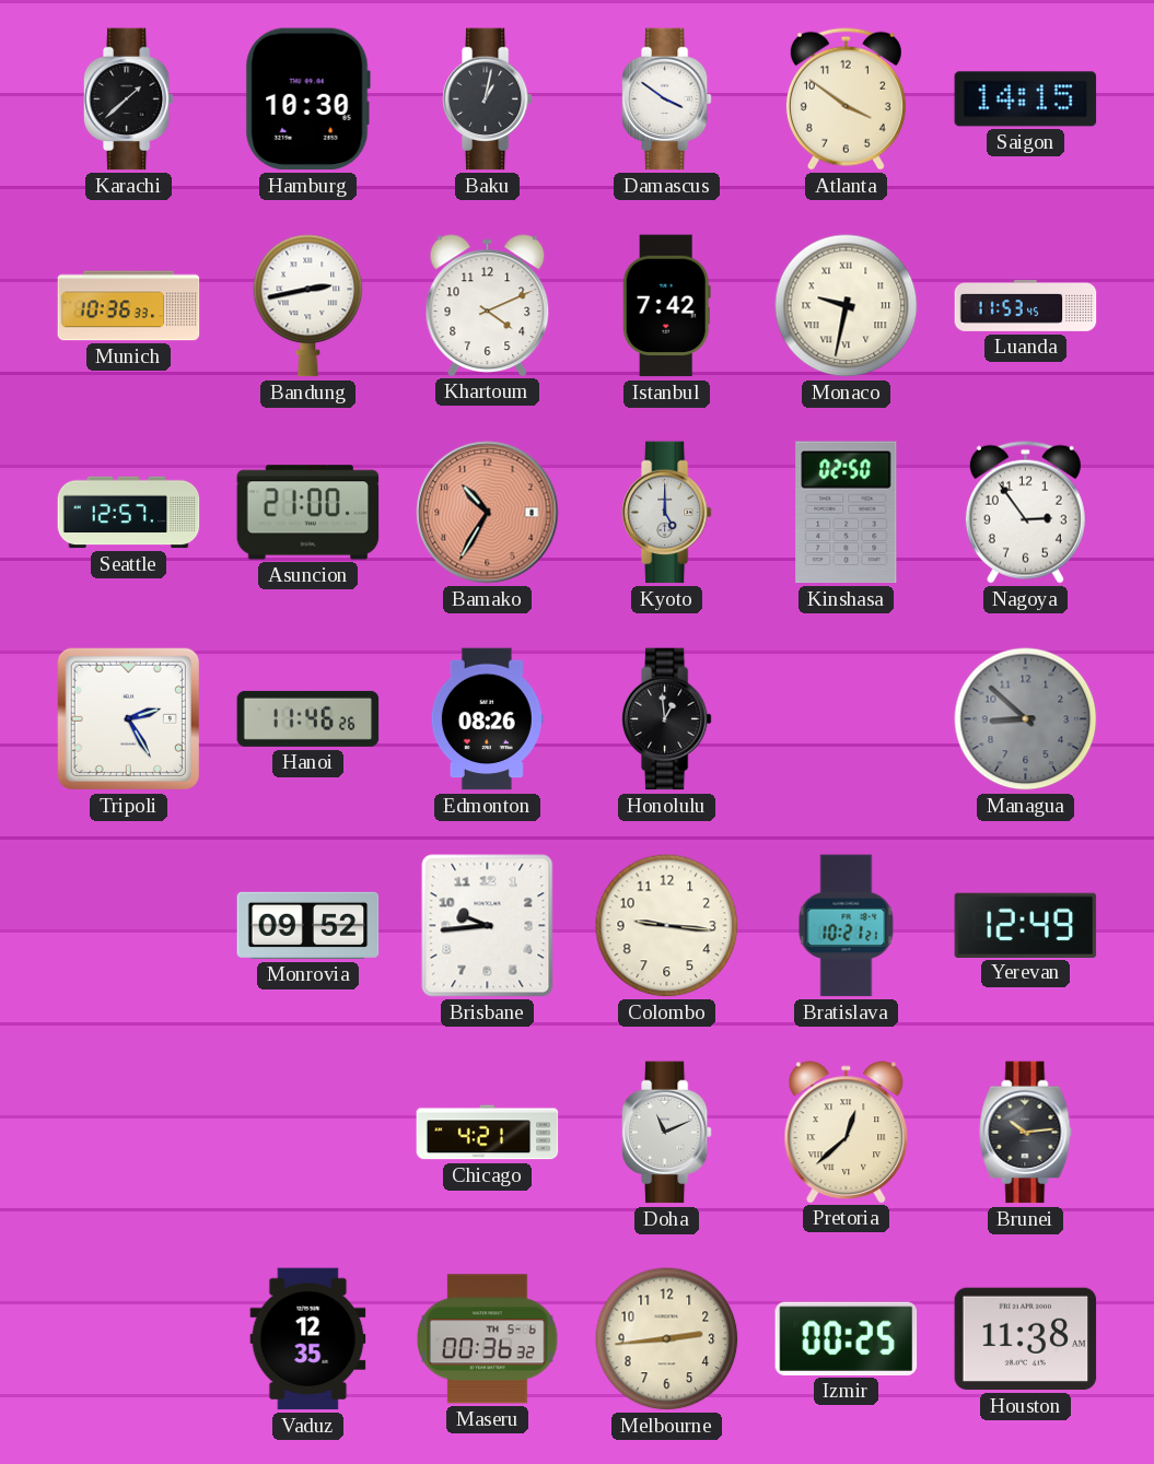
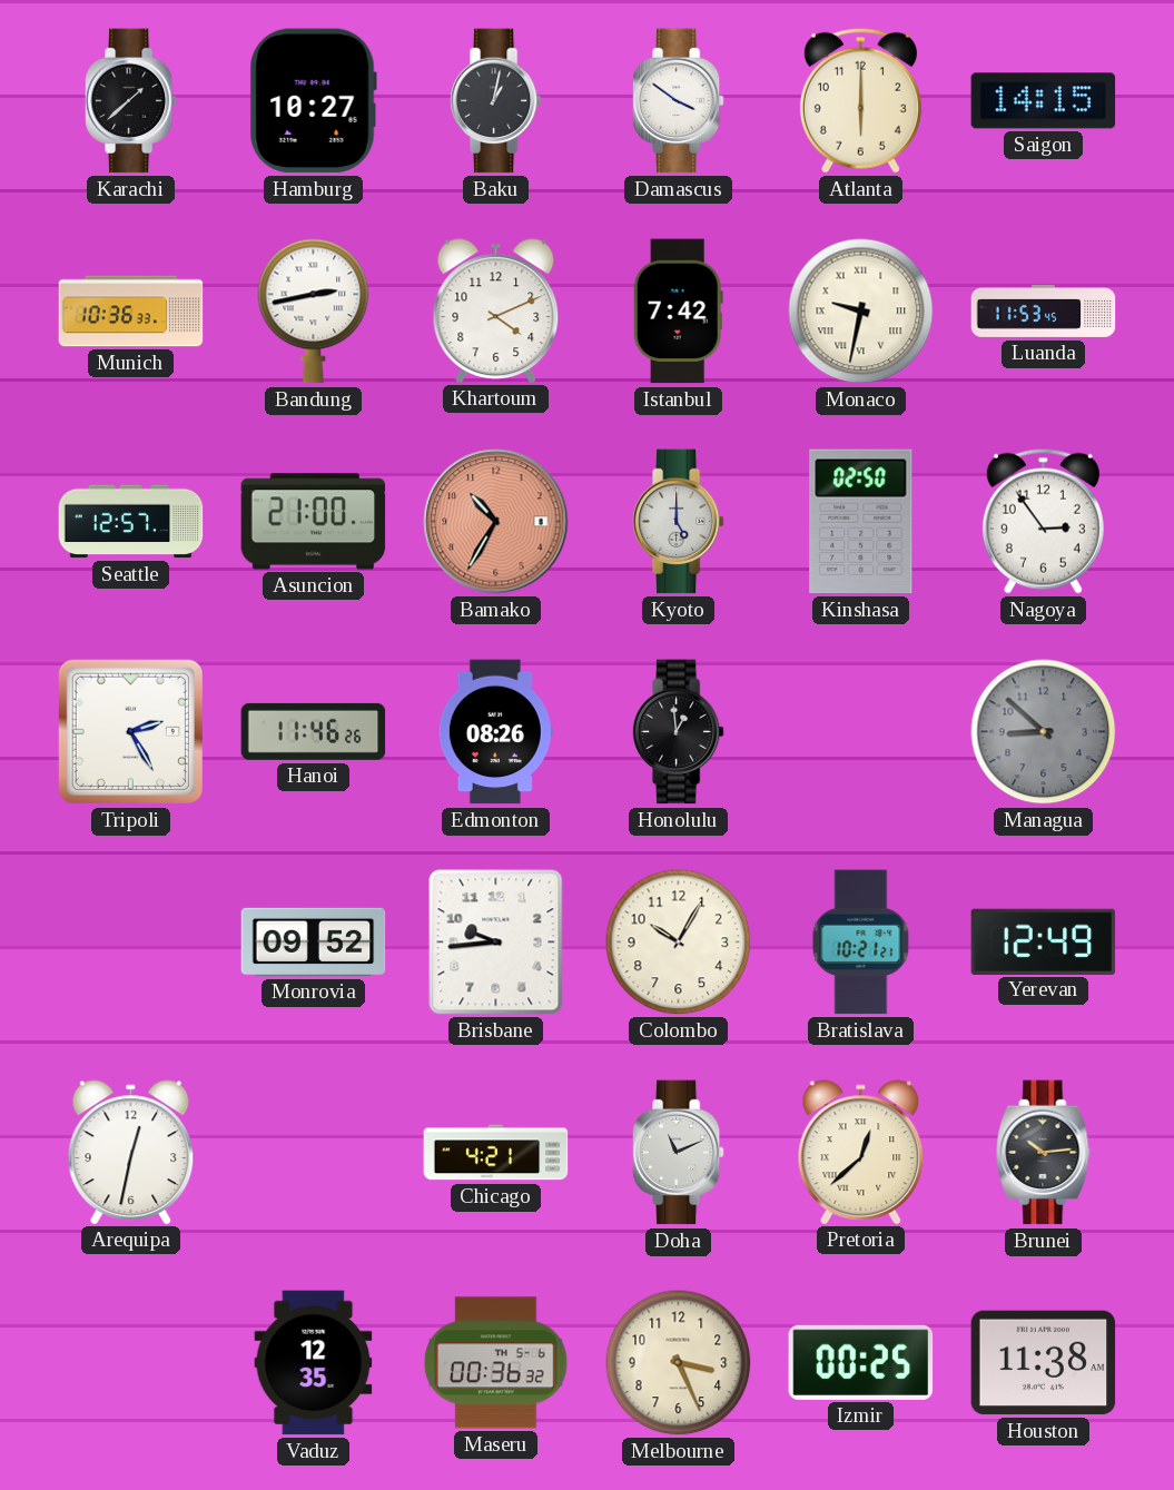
Hamburg: 10:30 -> 10:27
Atlanta: 3:51 -> 6:00
Colombo: 9:16 -> 10:05
Arequipa: none -> 12:32
Melbourne: 2:44 -> 3:26
